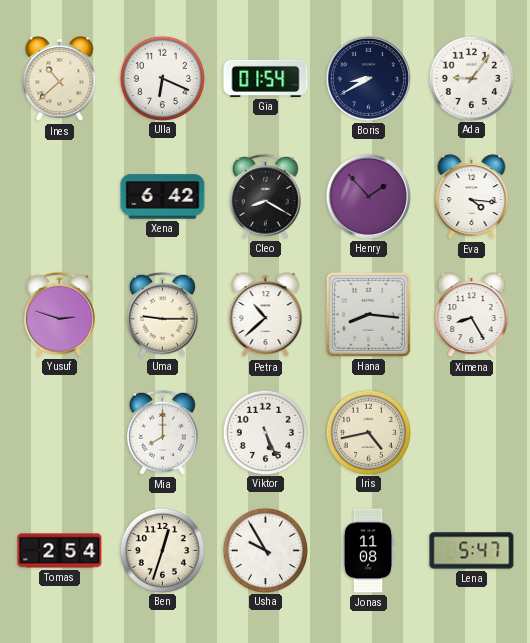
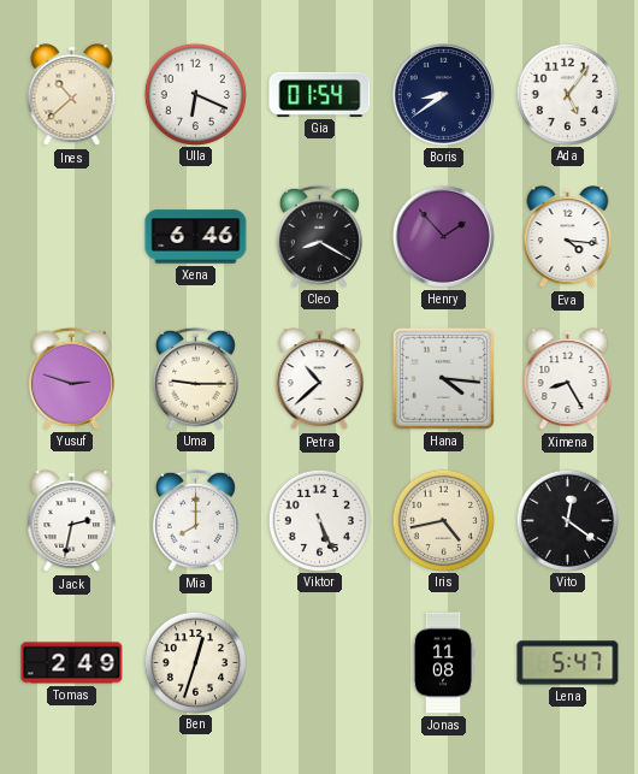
Boris: 8:40 -> 8:39
Ada: 9:06 -> 5:06
Xena: 6:42 -> 6:46
Hana: 8:16 -> 4:16
Jack: none -> 2:32
Vito: none -> 12:21
Tomas: 2:54 -> 2:49
Usha: 9:55 -> none
